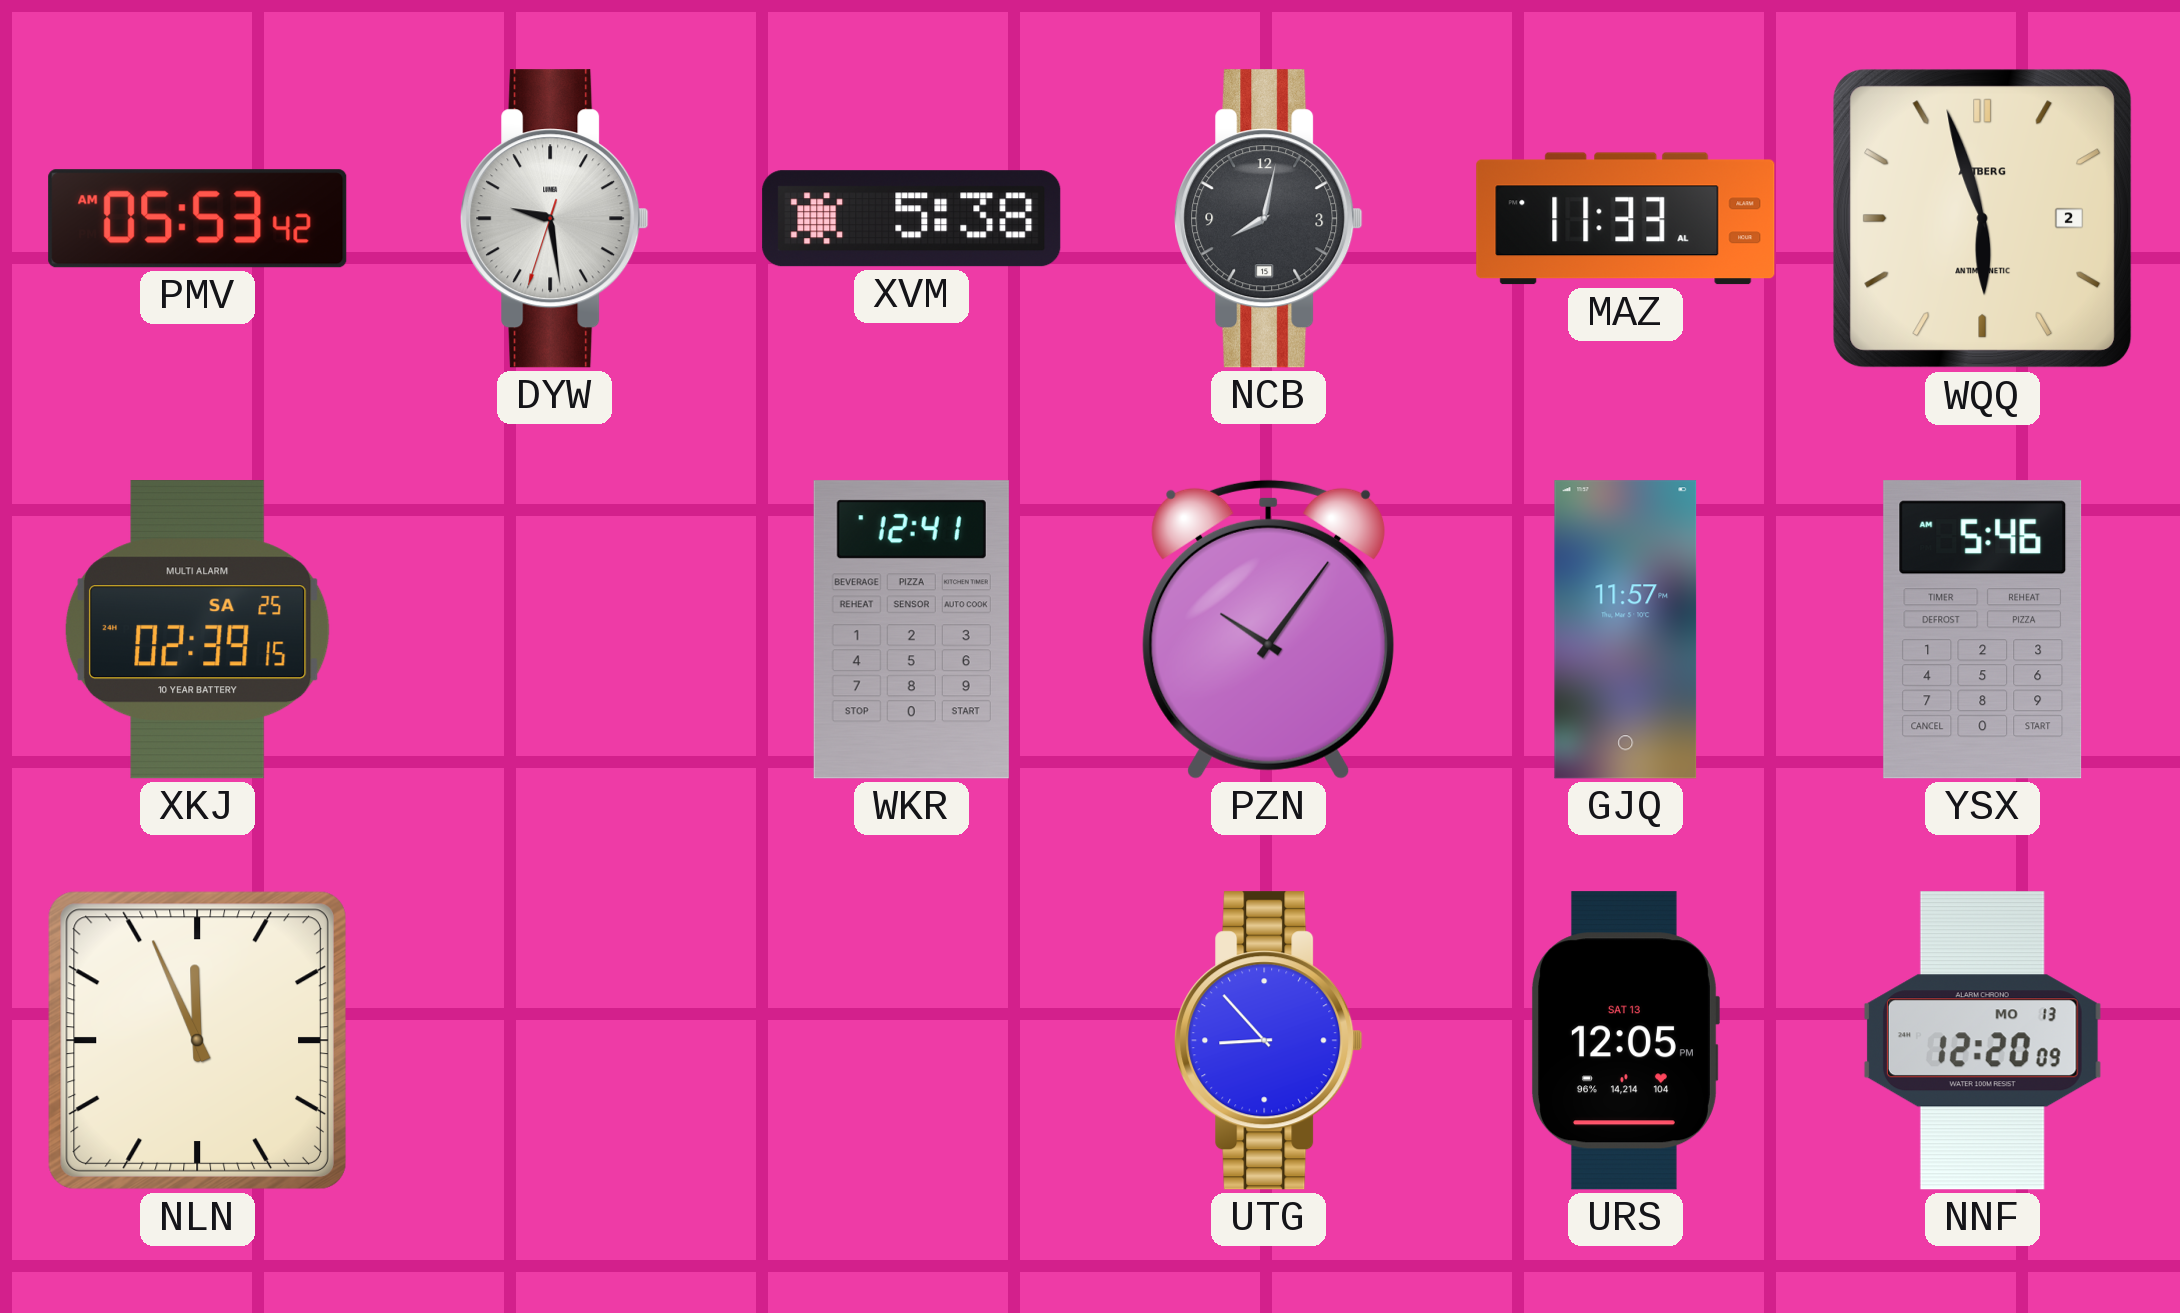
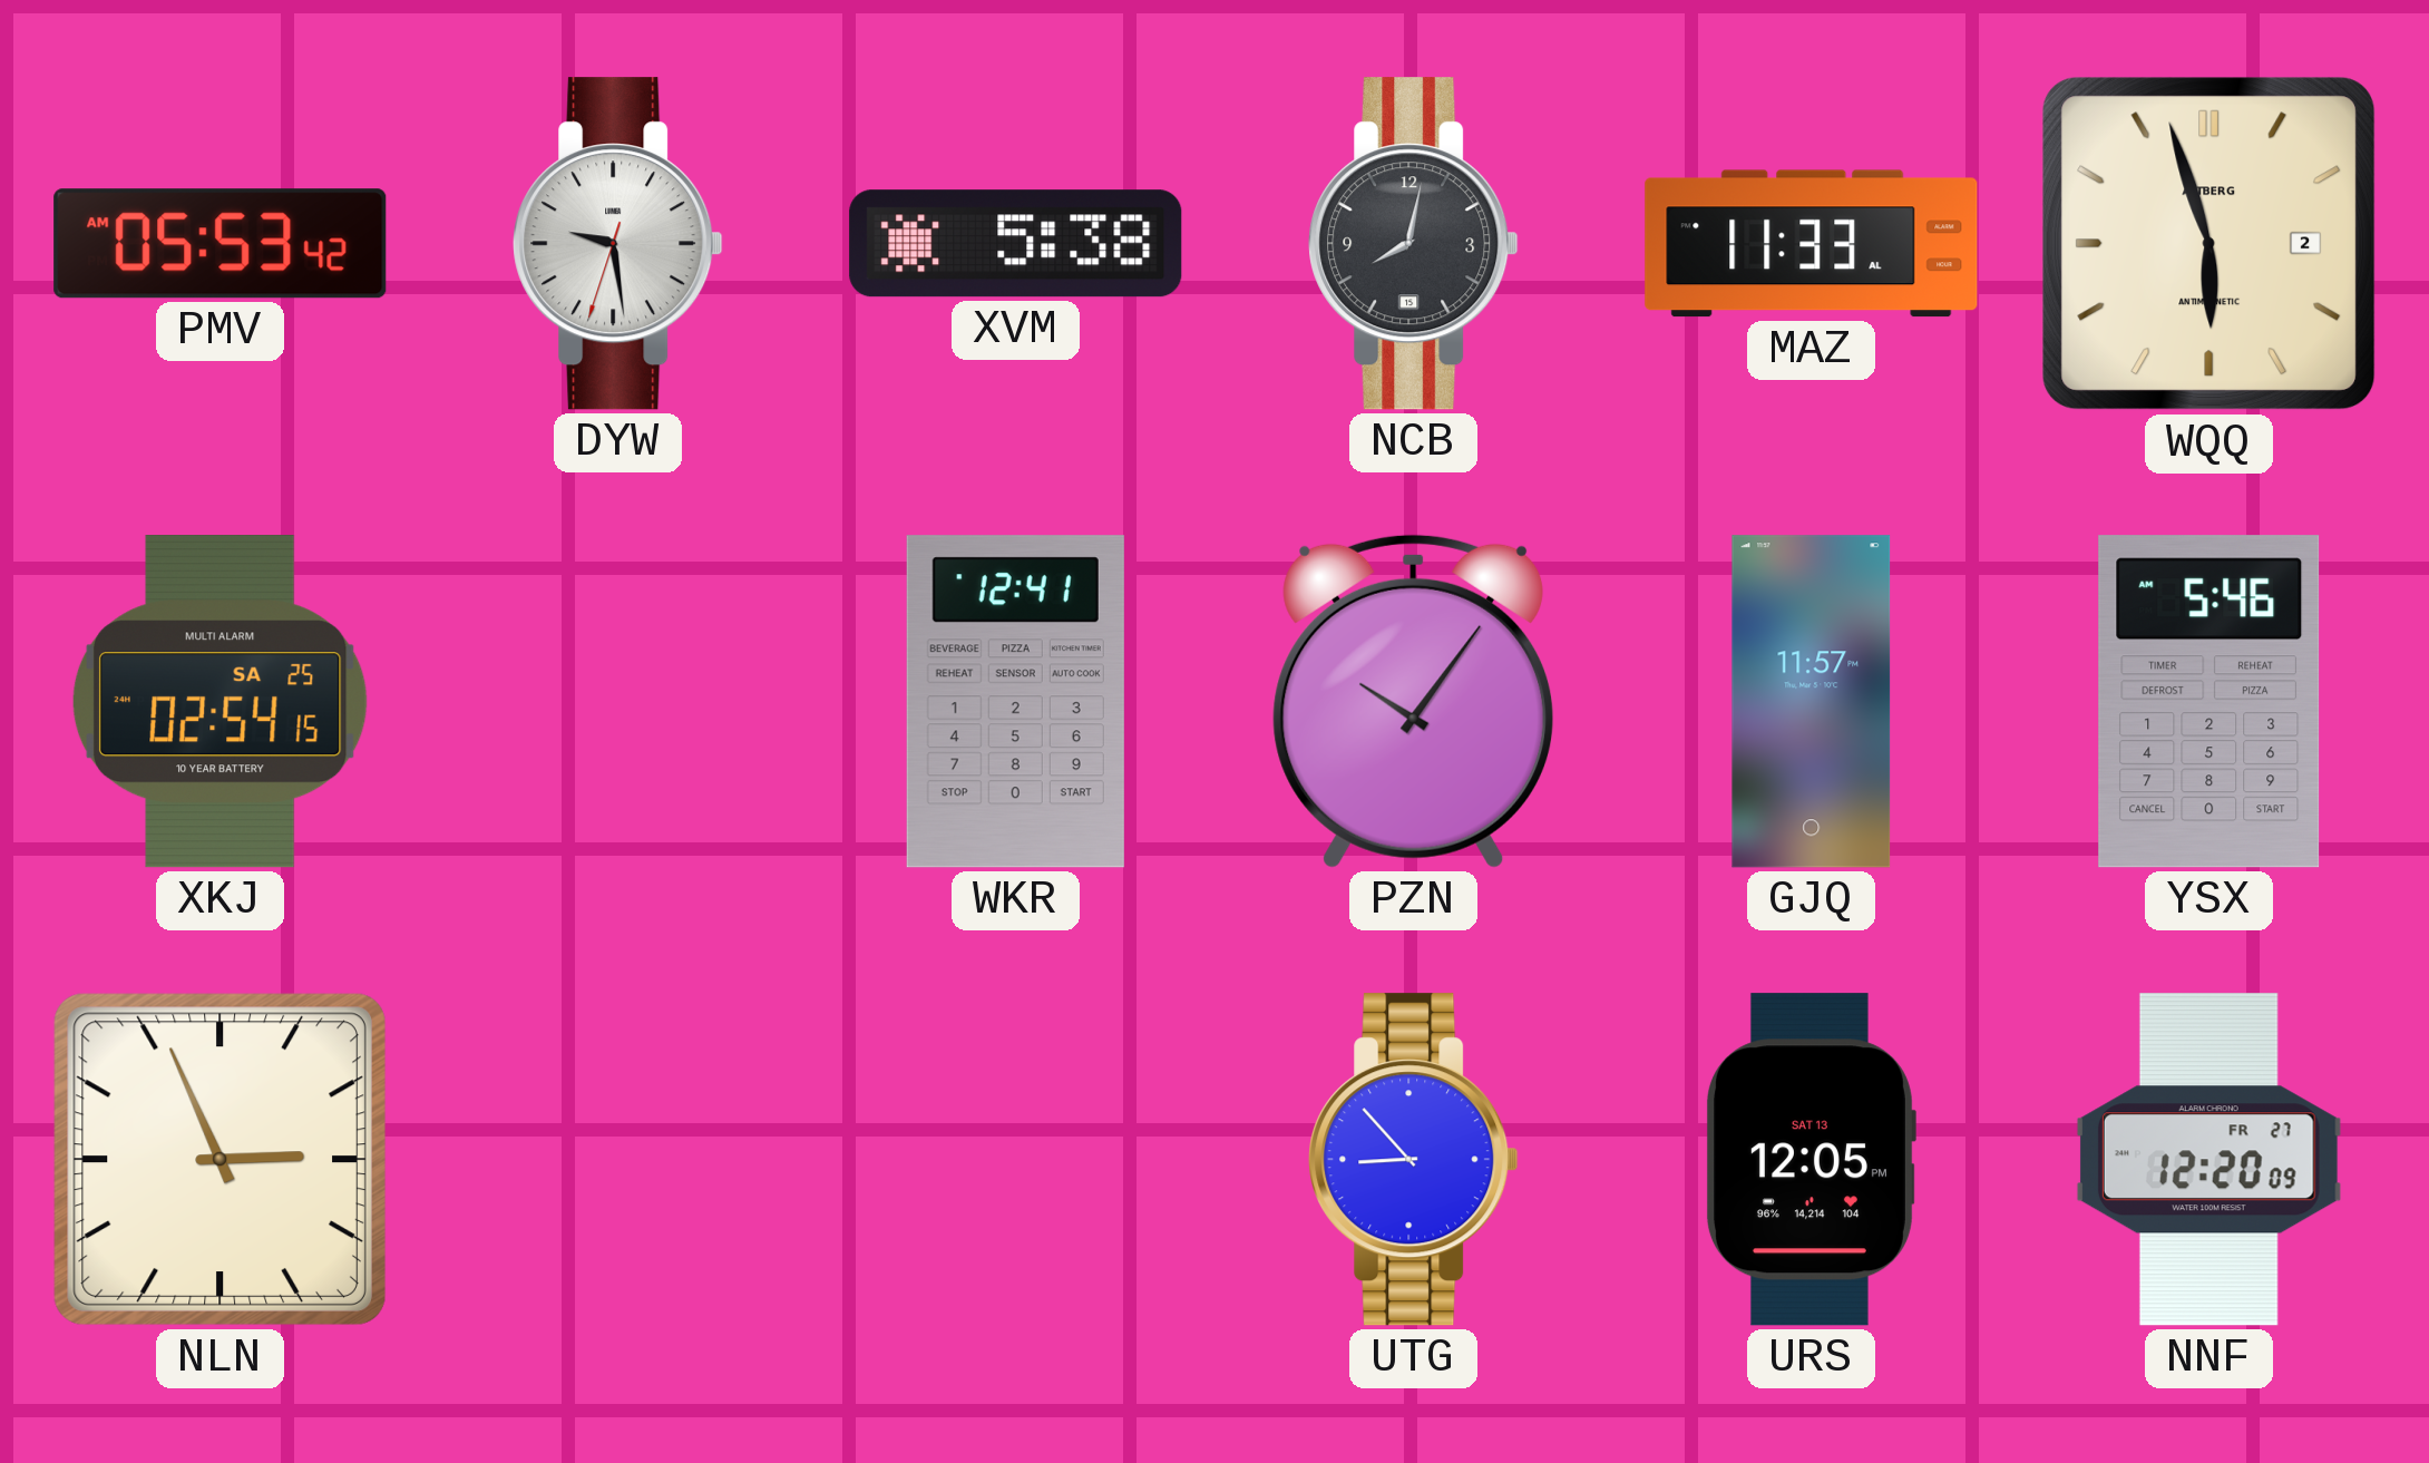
XKJ: 02:39 -> 02:54
NLN: 11:56 -> 2:56
NNF date: MO 13 -> FR 27
